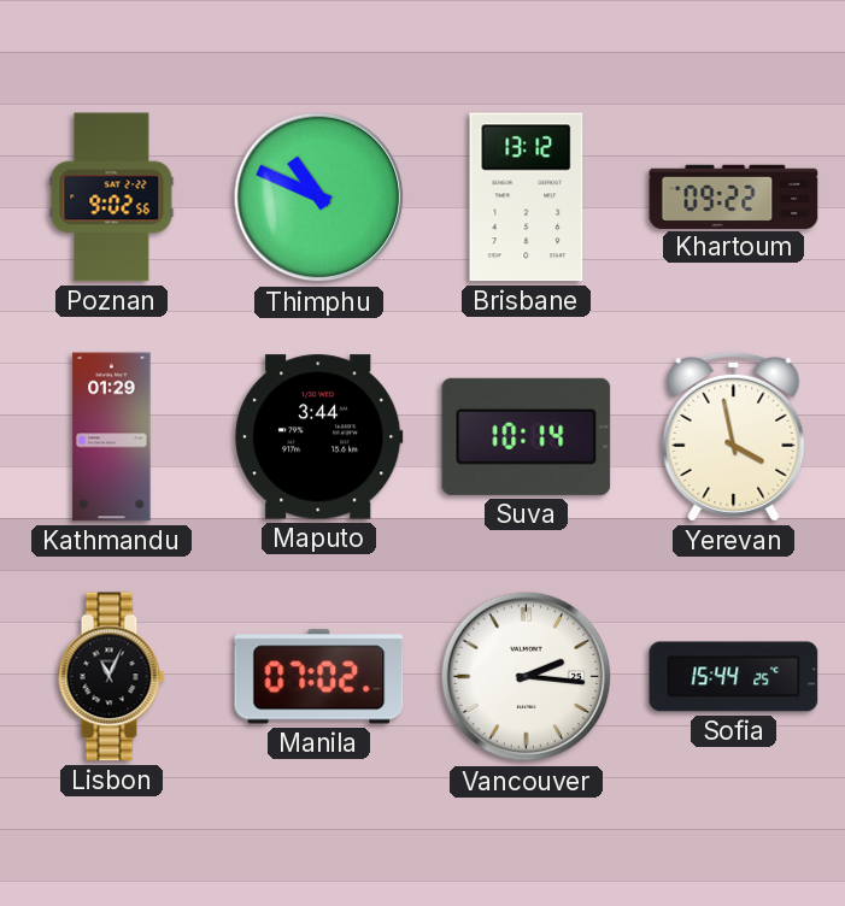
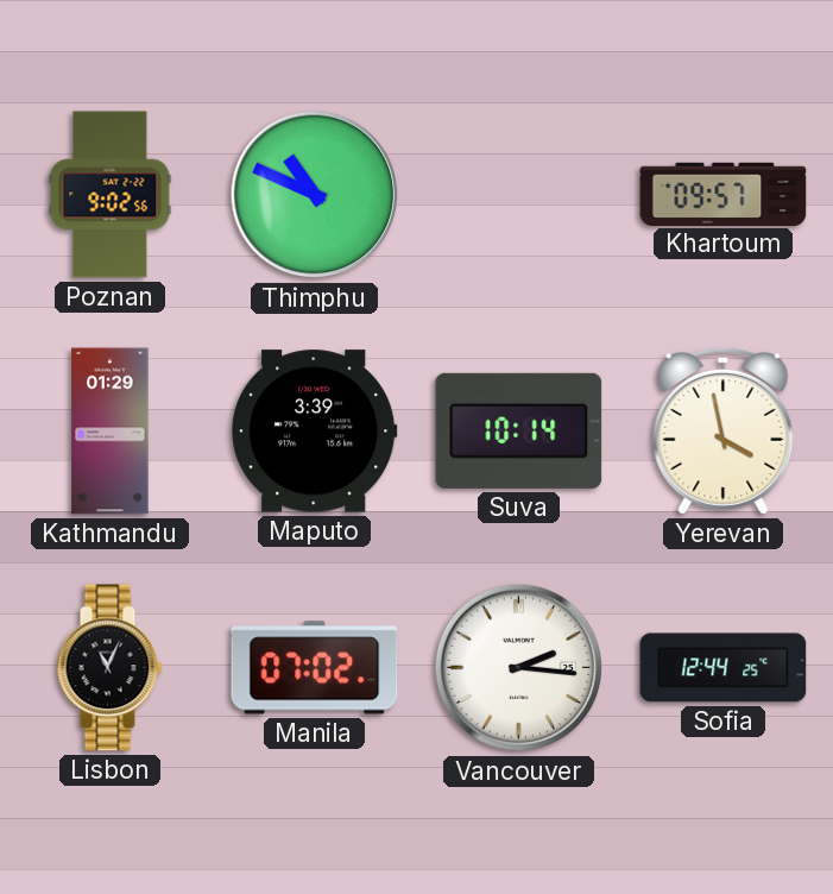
Brisbane: 13:12 -> none
Khartoum: 09:22 -> 09:57
Maputo: 3:44 -> 3:39
Sofia: 15:44 -> 12:44
